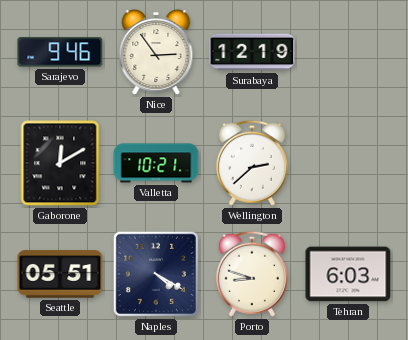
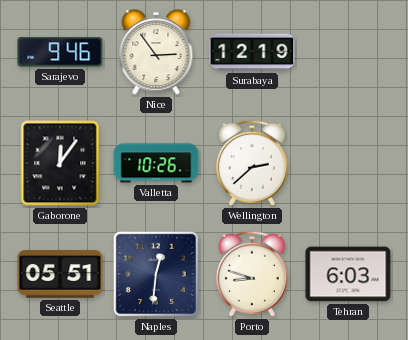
Gaborone: 12:10 -> 12:06
Valletta: 10:21 -> 10:26
Naples: 4:20 -> 12:31
